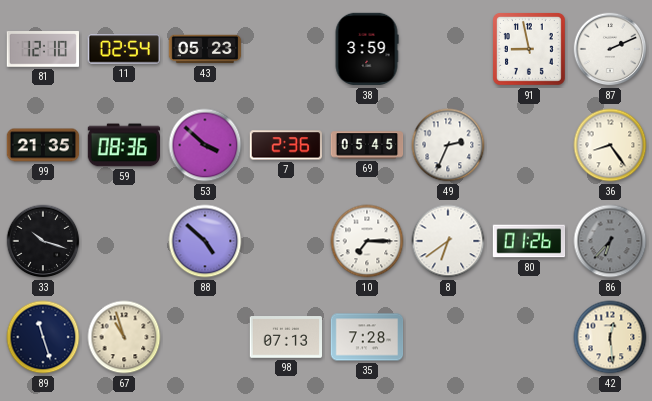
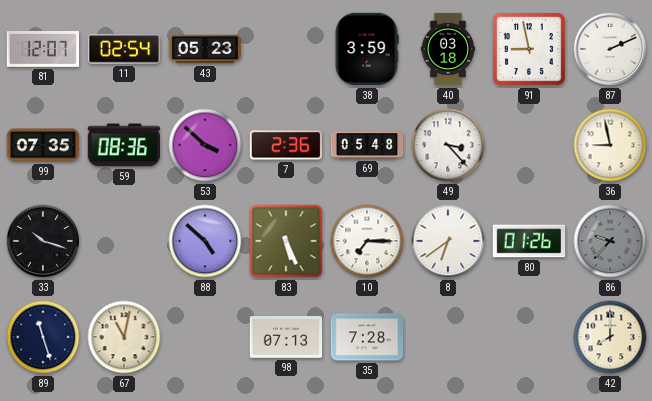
81: 12:10 -> 12:07
40: none -> 03:18
99: 21:35 -> 07:35
69: 05:45 -> 05:48
49: 2:34 -> 3:23
36: 8:24 -> 8:58
83: none -> 5:26
86: 6:37 -> 9:37
67: 10:57 -> 11:02
42: 12:29 -> 8:00
